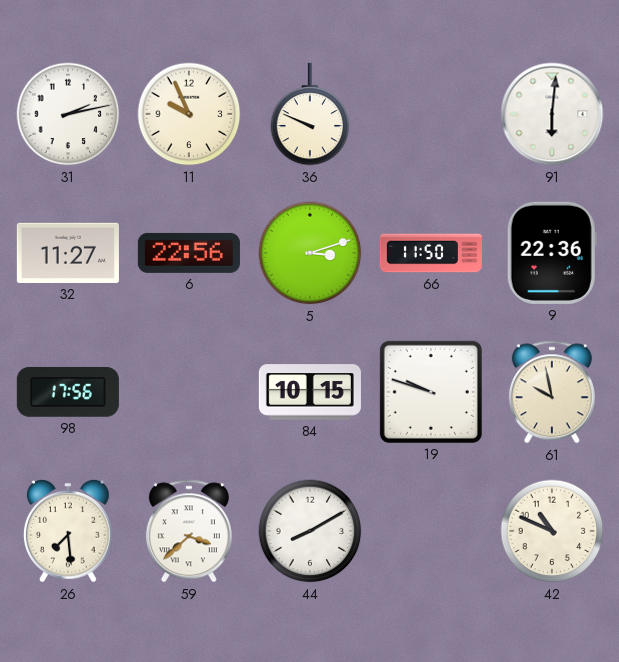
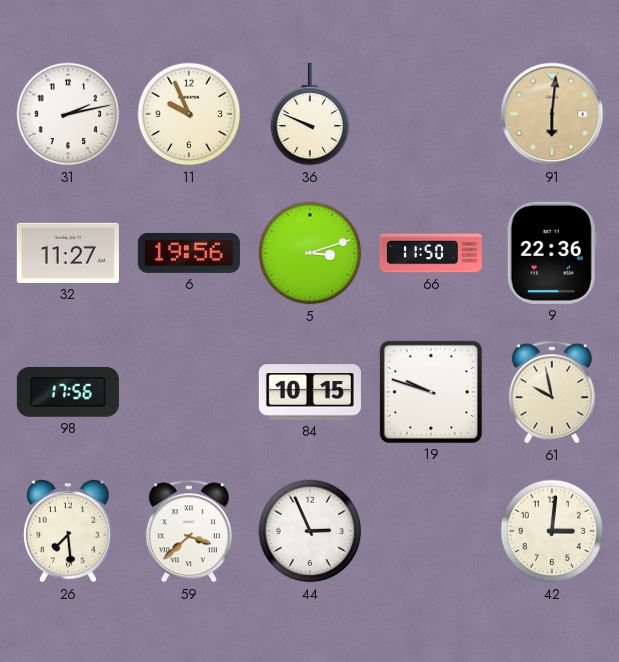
91 dial: white -> champagne
6: 22:56 -> 19:56
44: 8:10 -> 2:56
42: 10:49 -> 3:01
